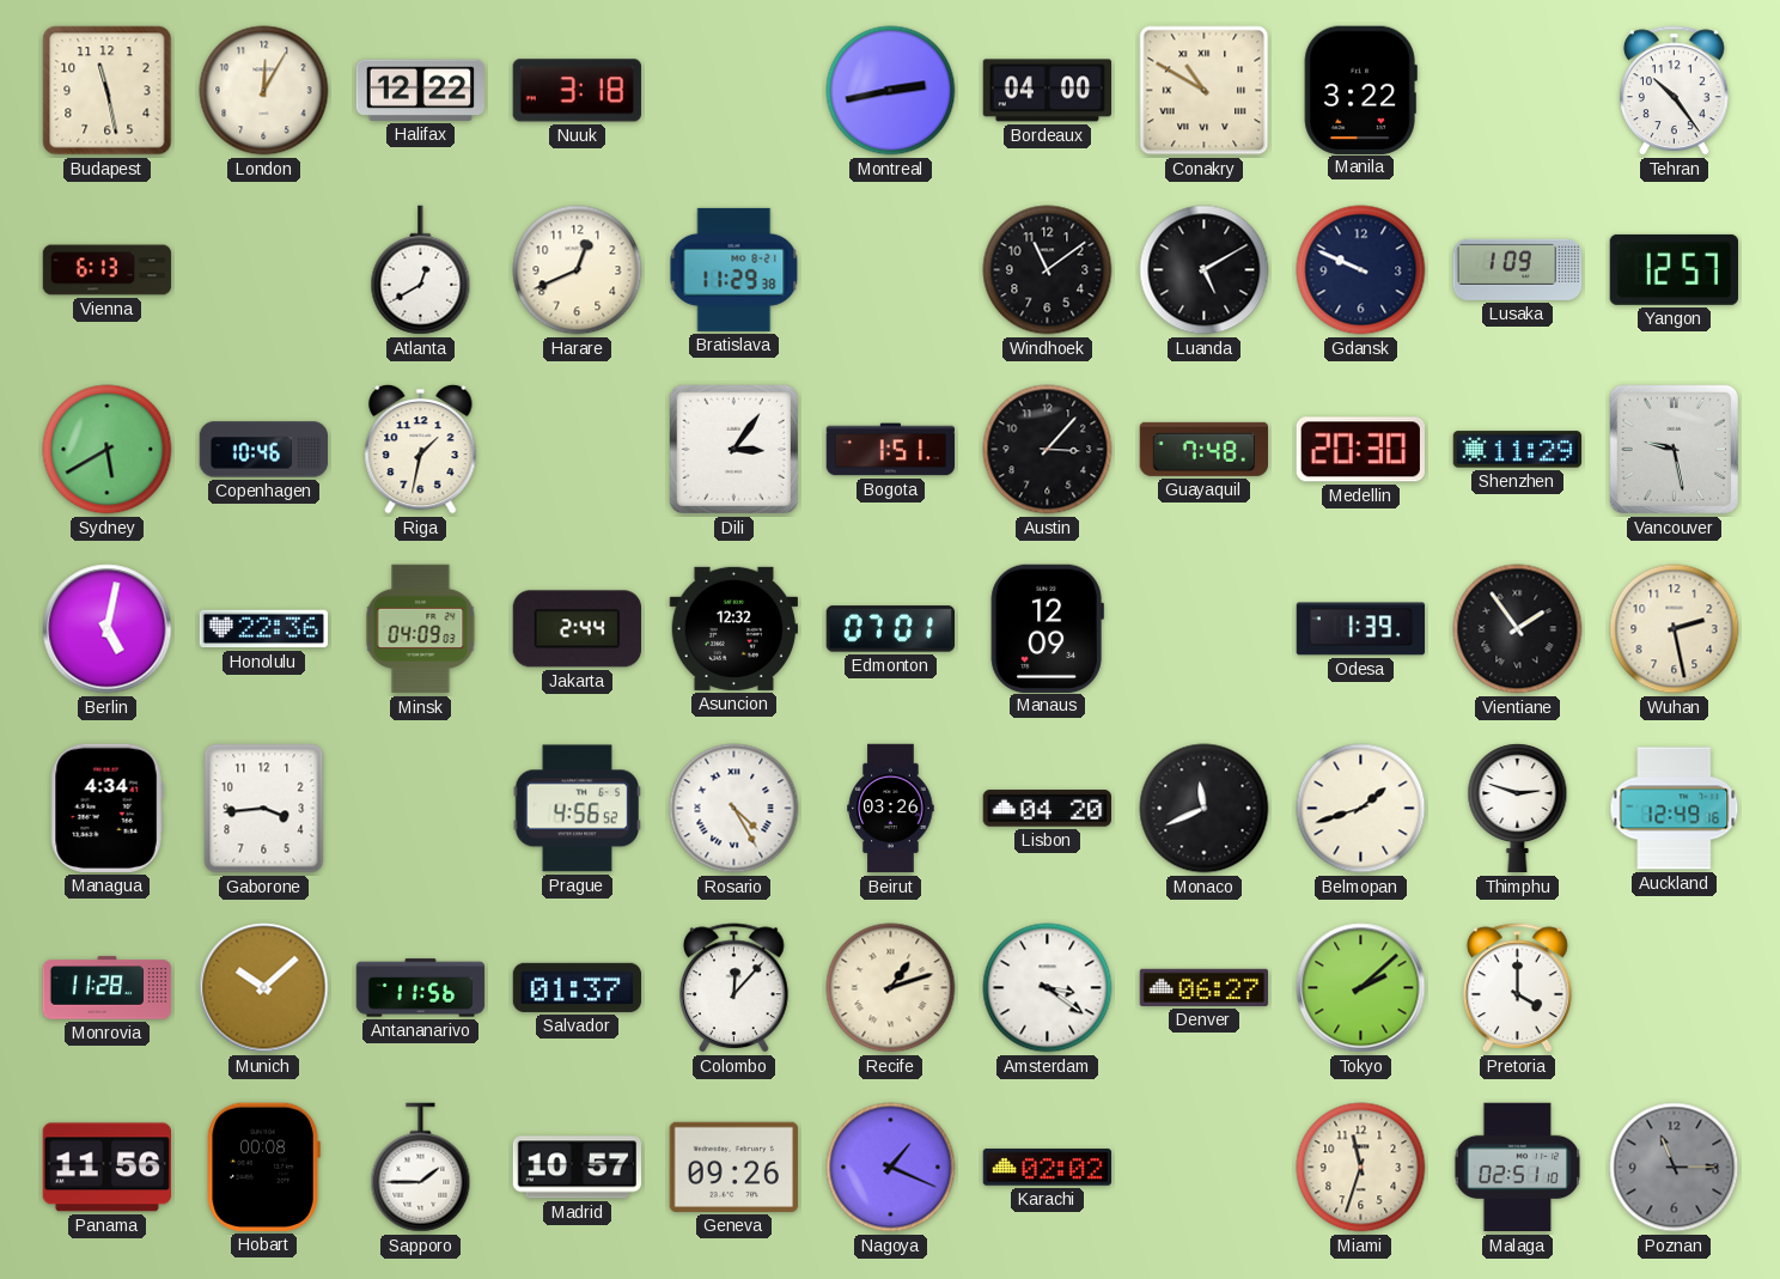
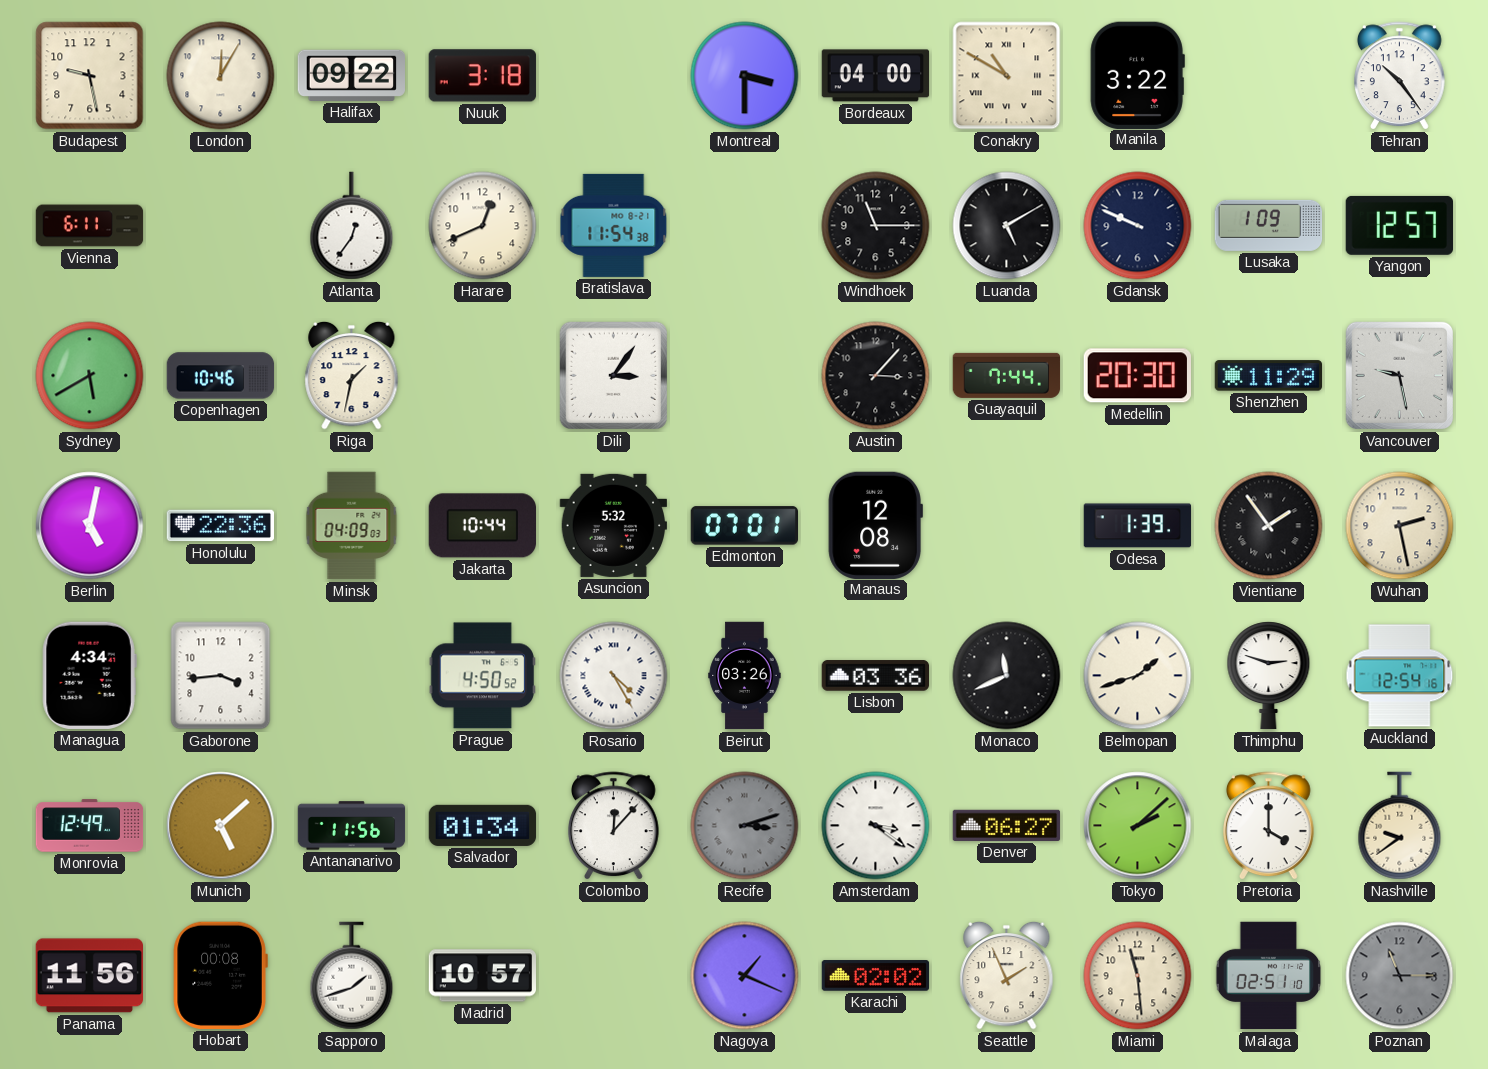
Budapest: 11:28 -> 9:28
Halifax: 12:22 -> 09:22
Montreal: 2:43 -> 3:30
Vienna: 6:13 -> 6:11
Atlanta: 12:40 -> 12:36
Bratislava: 11:29 -> 11:54
Windhoek: 11:09 -> 11:15
Bogota: 1:51 -> none
Guayaquil: 7:48 -> 7:44
Jakarta: 2:44 -> 10:44
Asuncion: 12:32 -> 5:32
Manaus: 12:09 -> 12:08
Prague: 4:56 -> 4:50
Lisbon: 04:20 -> 03:36
Auckland: 12:49 -> 12:54
Monrovia: 11:28 -> 12:49
Munich: 10:08 -> 5:08
Salvador: 01:37 -> 01:34
Recife: 1:12 -> 3:12
Recife dial: cream -> grey
Nashville: none -> 9:39
Sapporo: 1:45 -> 1:42
Geneva: 09:26 -> none
Seattle: none -> 1:56
Miami: 11:33 -> 11:29
